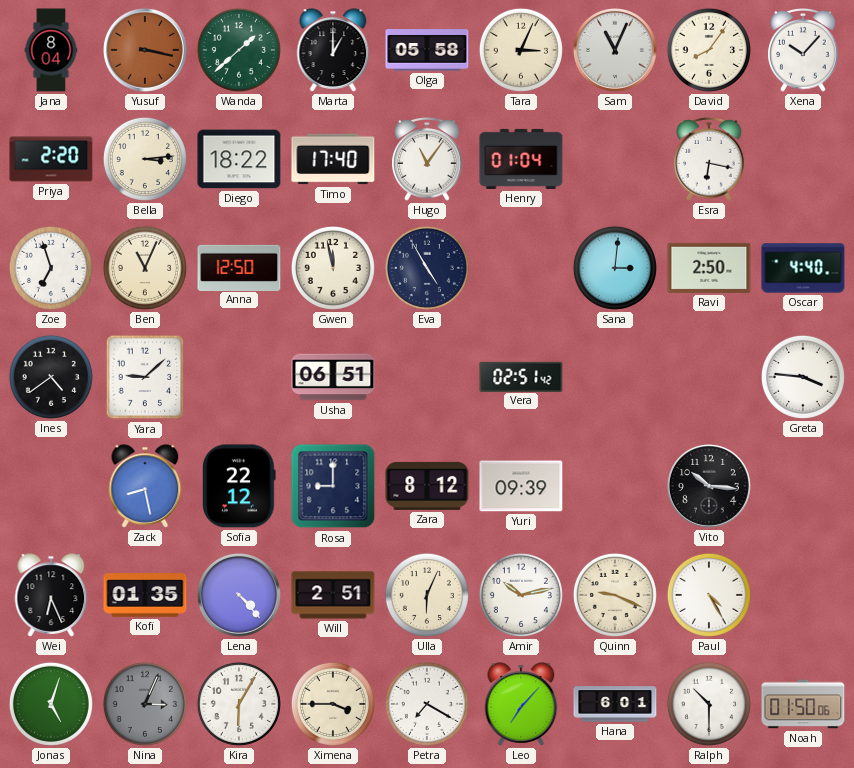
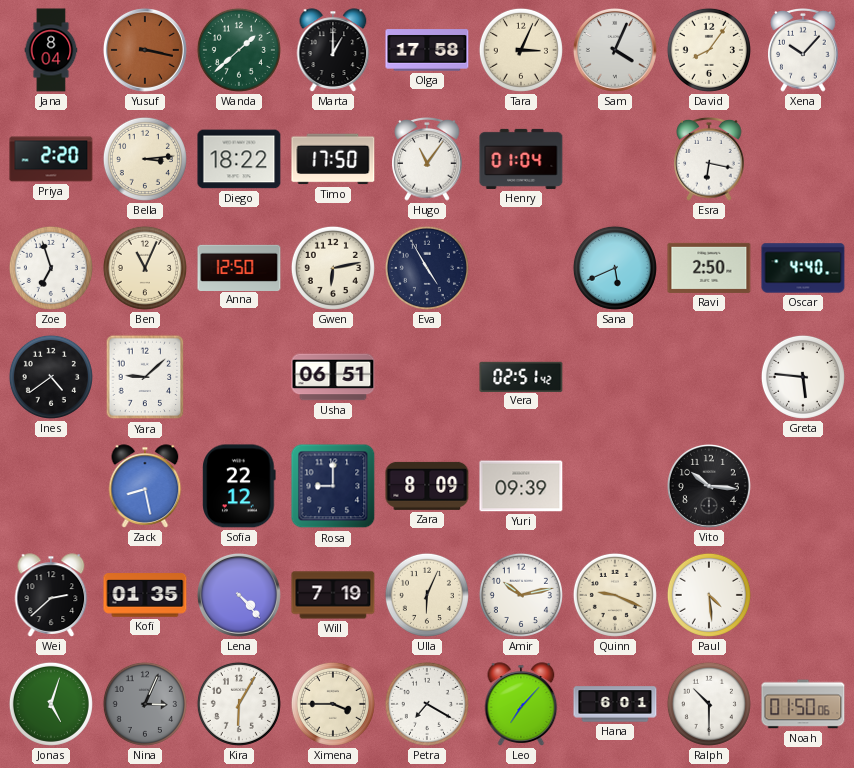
Olga: 05:58 -> 17:58
Sam: 11:04 -> 4:04
Timo: 17:40 -> 17:50
Gwen: 11:58 -> 6:13
Sana: 3:01 -> 5:41
Greta: 3:46 -> 5:46
Zara: 8:12 -> 8:09
Wei: 6:26 -> 2:38
Will: 2:51 -> 7:19
Paul: 4:25 -> 4:29
